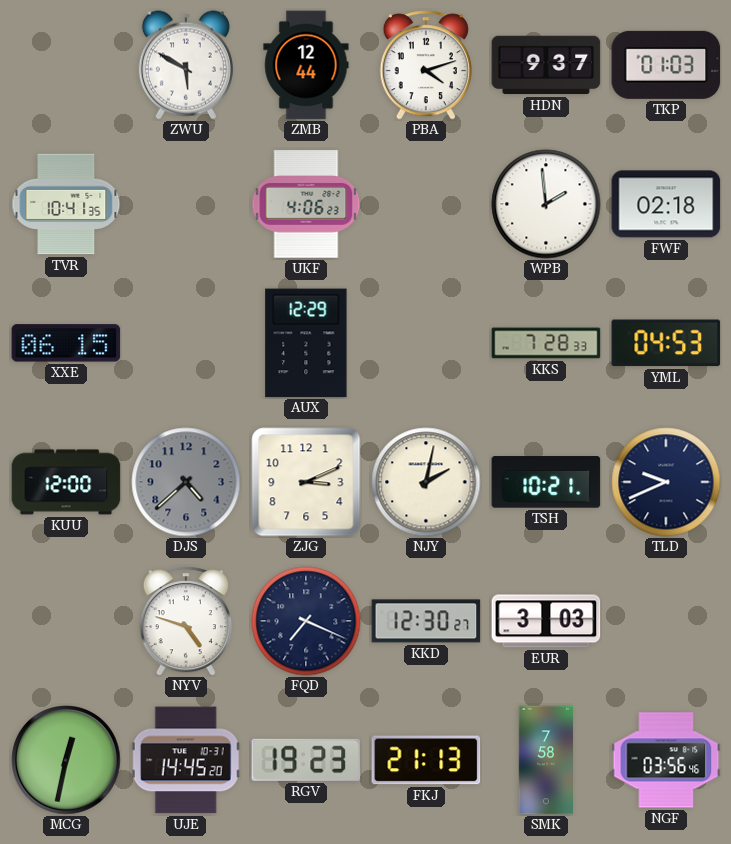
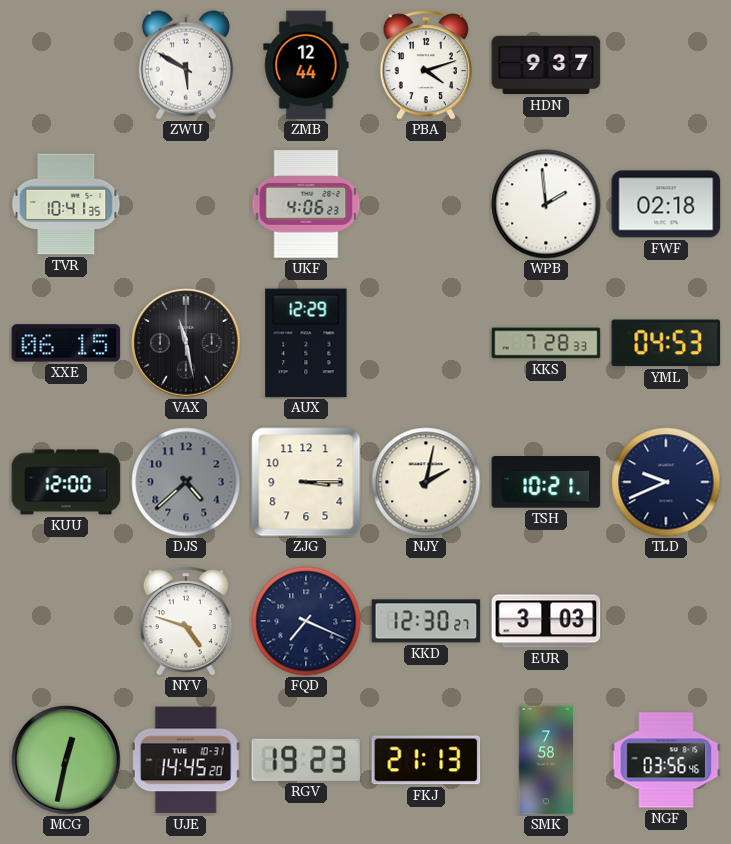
TKP: 01:03 -> none
VAX: none -> 11:28
ZJG: 3:11 -> 3:15
